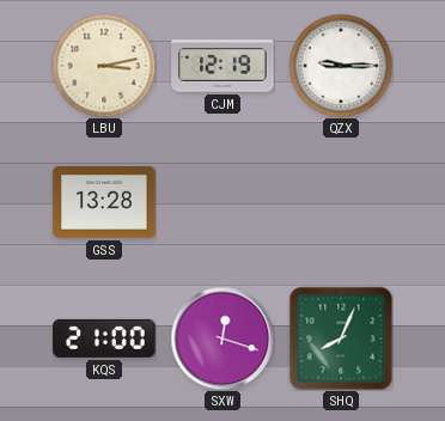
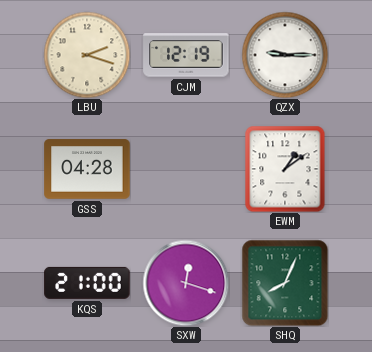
LBU: 3:13 -> 2:18
GSS: 13:28 -> 04:28
EWM: none -> 1:09
